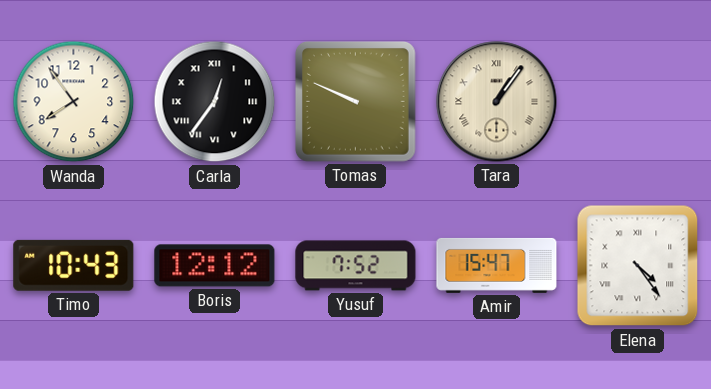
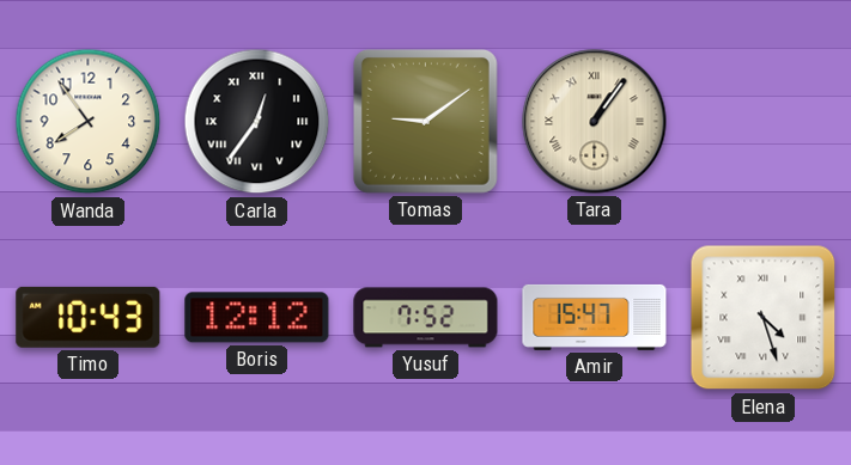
Tomas: 9:49 -> 9:09
Elena: 4:24 -> 4:27
